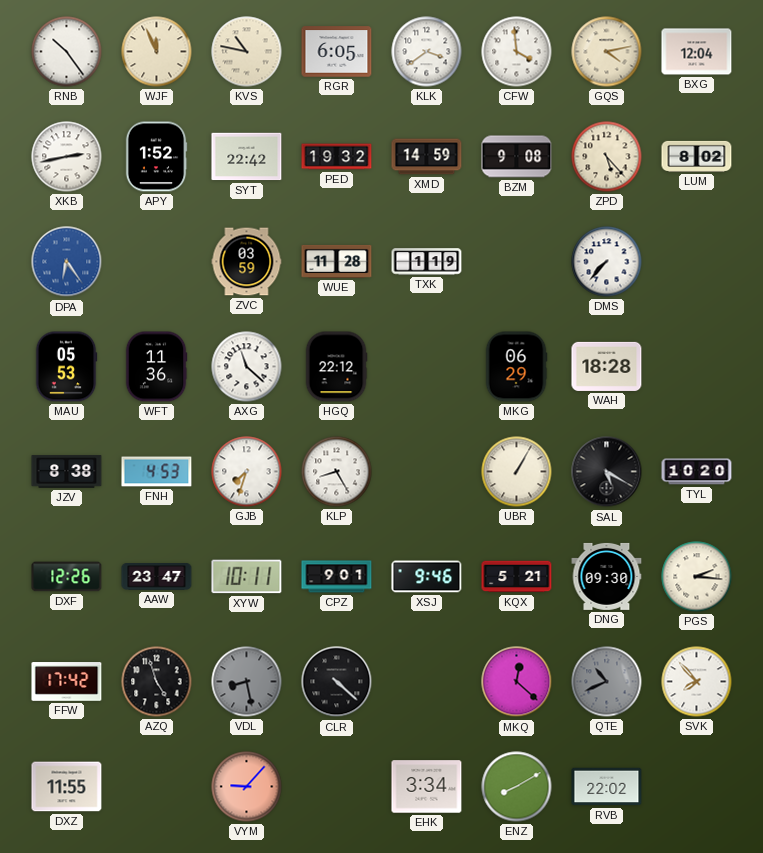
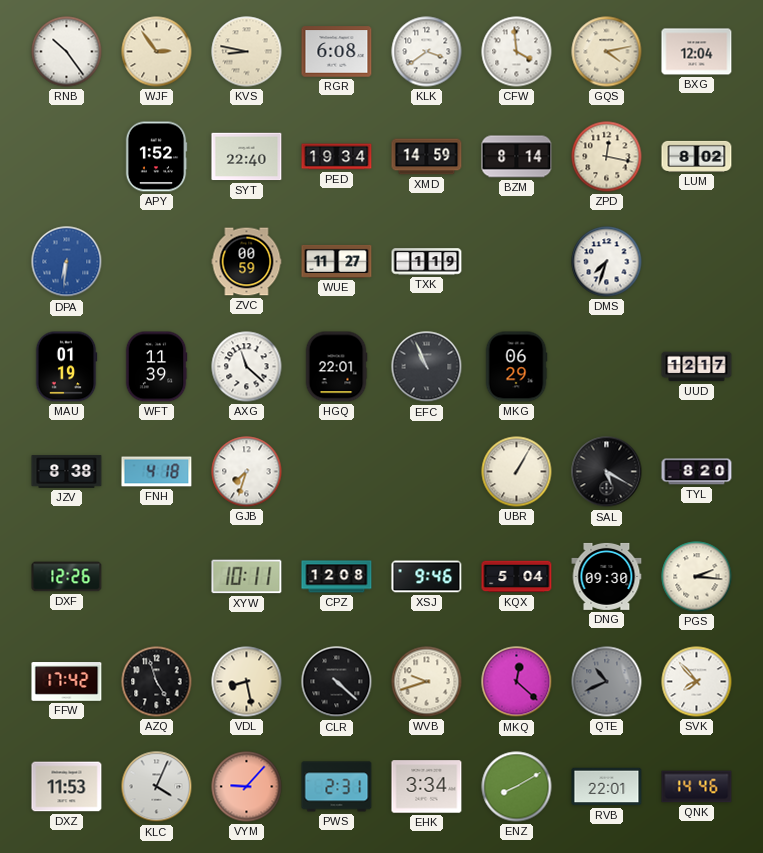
WJF: 11:56 -> 2:54
KVS: 10:47 -> 8:47
RGR: 6:05 -> 6:08
XKB: 2:43 -> none
SYT: 22:42 -> 22:40
PED: 19:32 -> 19:34
BZM: 9:08 -> 8:14
ZPD: 5:23 -> 12:17
DPA: 6:24 -> 6:31
ZVC: 03:59 -> 00:59
WUE: 11:28 -> 11:27
DMS: 7:37 -> 7:33
MAU: 05:53 -> 01:19
WFT: 11:36 -> 11:39
HGQ: 22:12 -> 22:01
EFC: none -> 10:56
WAH: 18:28 -> none
UUD: none -> 12:17
FNH: 4:53 -> 4:18
KLP: 8:25 -> none
TYL: 10:20 -> 8:20
AAW: 23:47 -> none
CPZ: 9:01 -> 12:08
KQX: 5:21 -> 5:04
VDL dial: grey -> cream
WVB: none -> 9:42
DXZ: 11:55 -> 11:53
KLC: none -> 4:04
PWS: none -> 2:31
RVB: 22:02 -> 22:01
QNK: none -> 14:46
